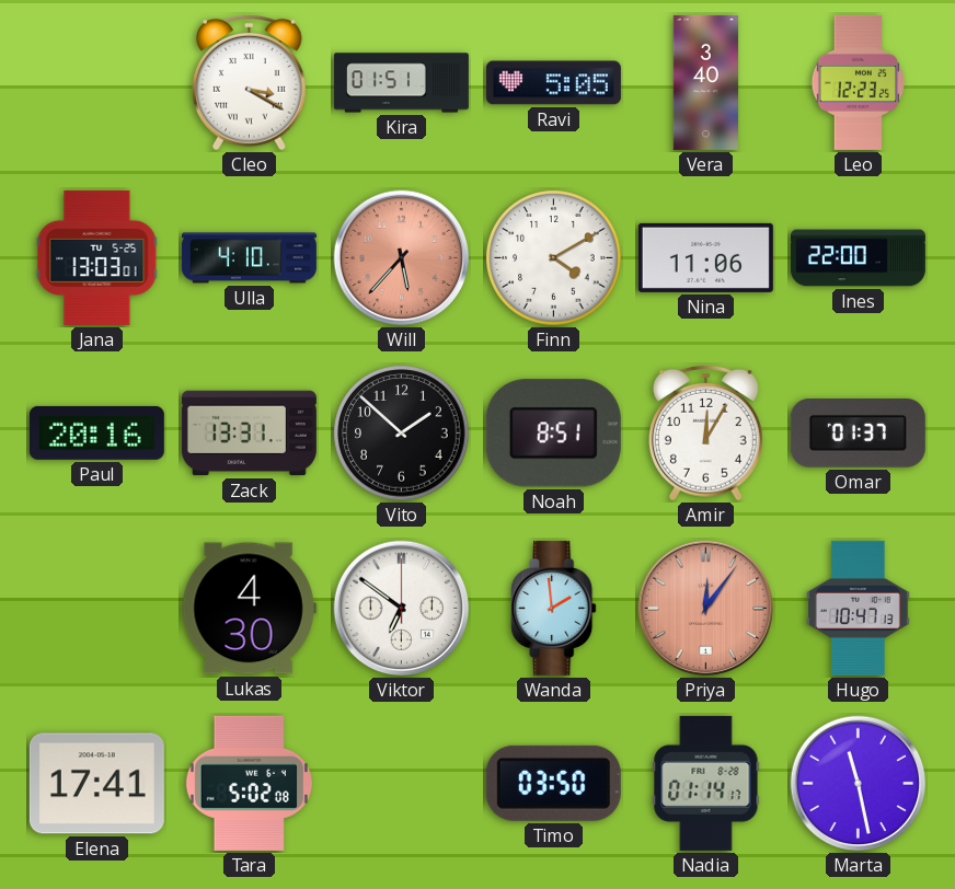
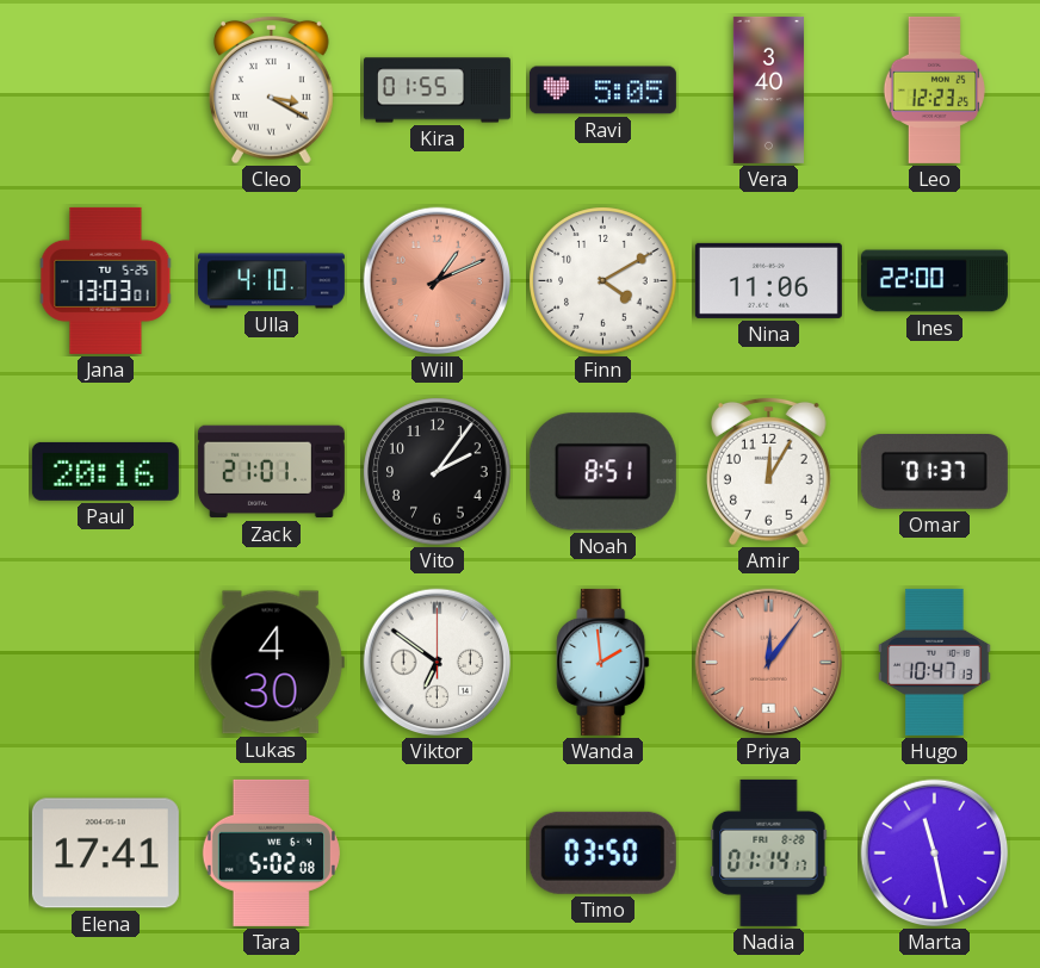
Kira: 01:51 -> 01:55
Will: 5:37 -> 1:11
Zack: 13:31 -> 21:01
Vito: 1:52 -> 2:06
